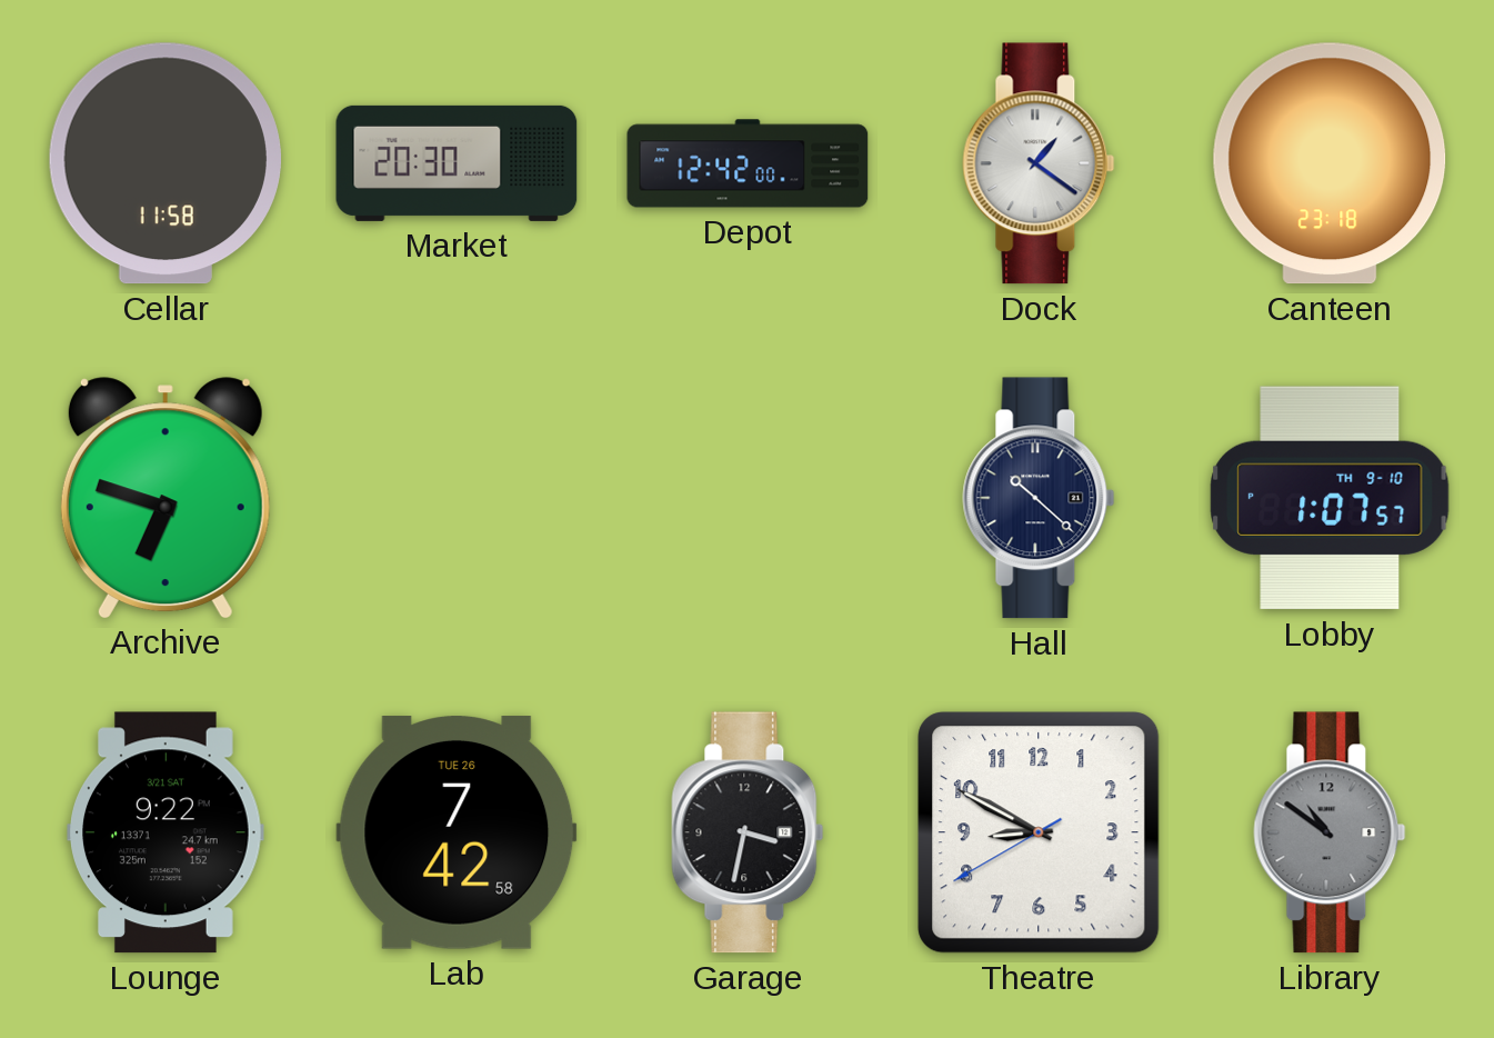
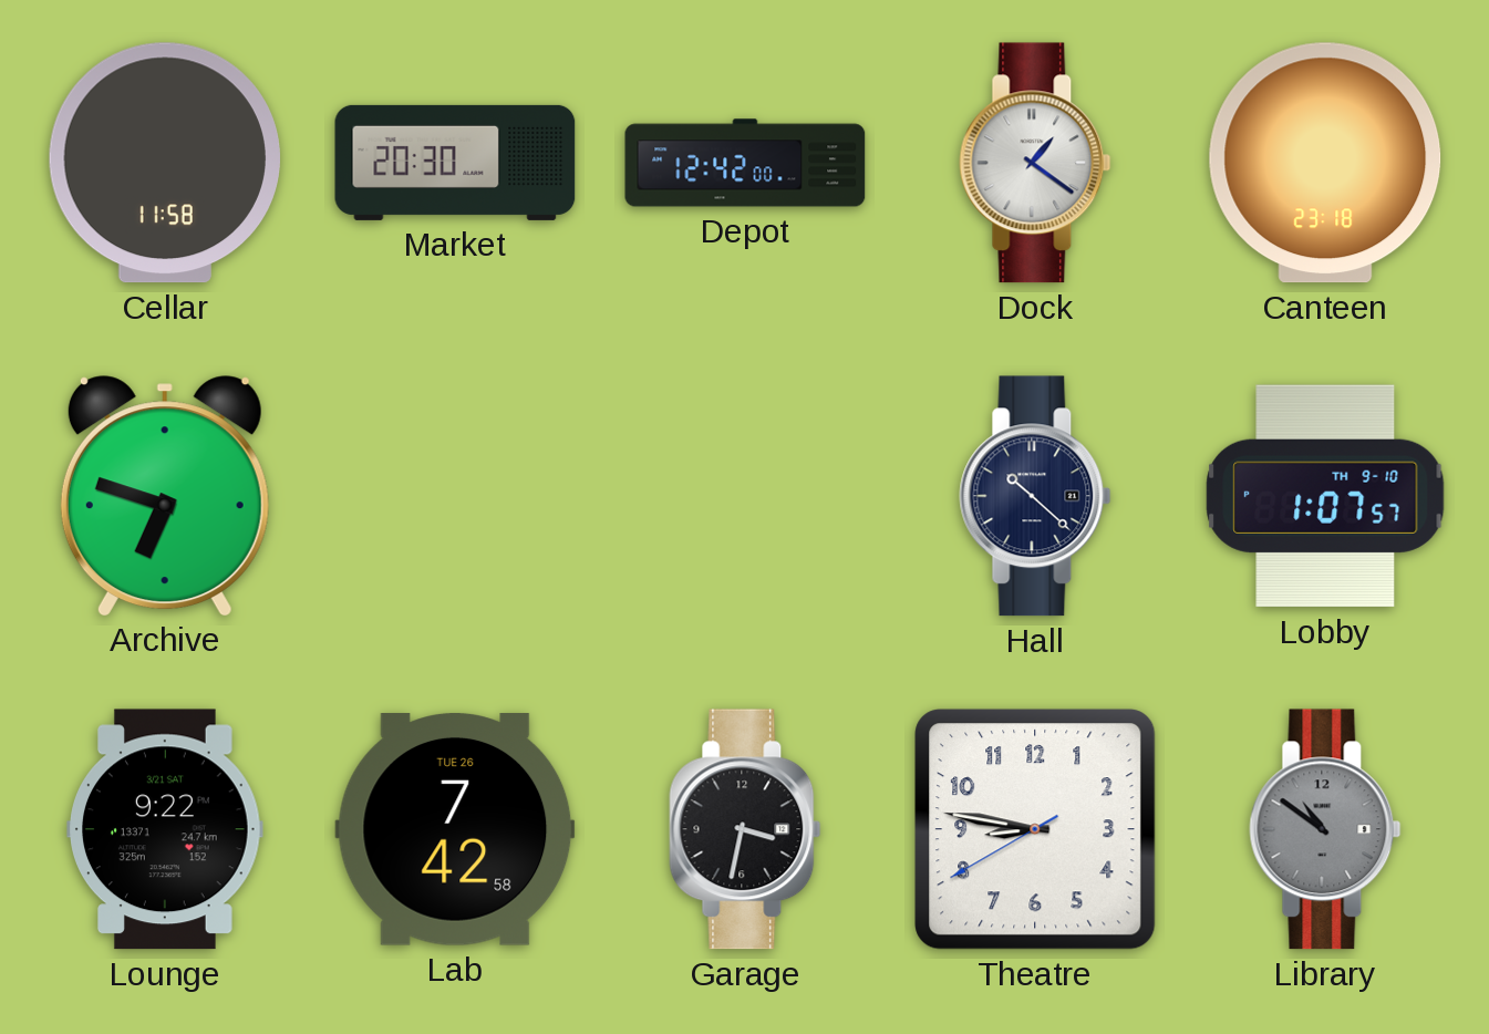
Theatre: 8:49 -> 8:46
